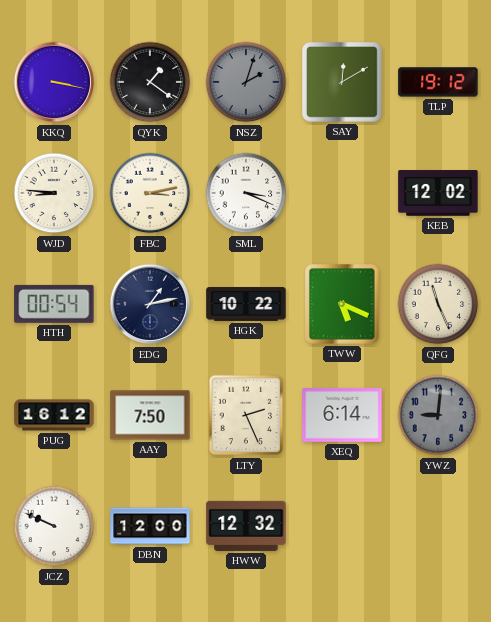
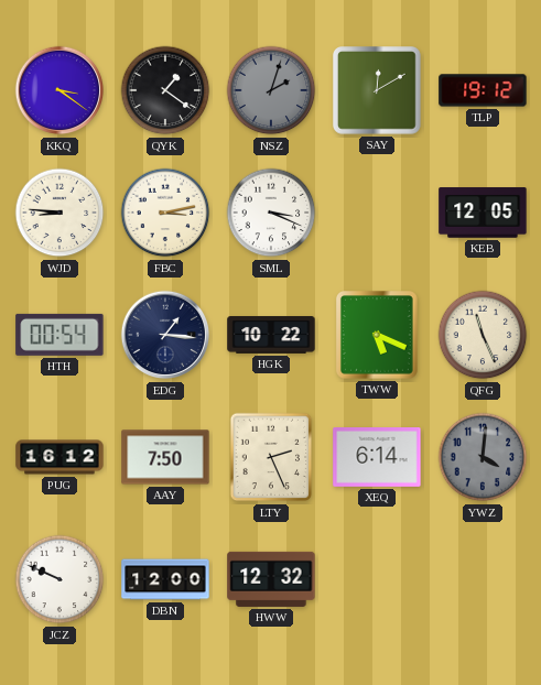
KKQ: 3:17 -> 3:21
KEB: 12:02 -> 12:05
EDG: 1:13 -> 1:16
YWZ: 9:01 -> 4:01
